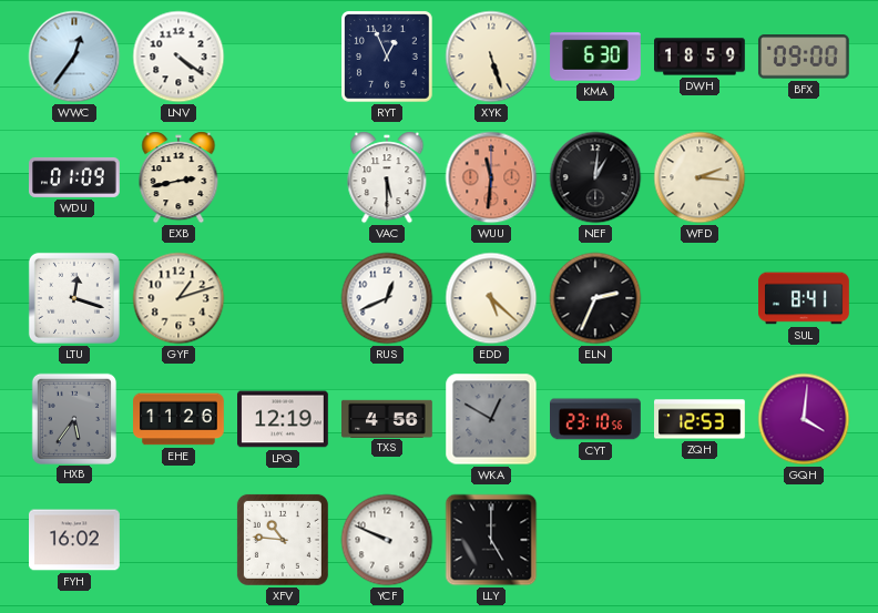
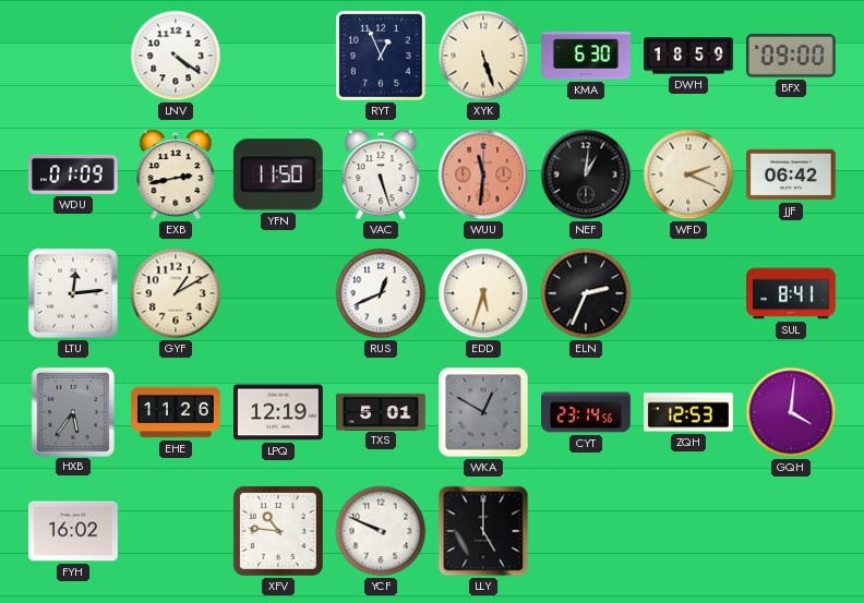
WWC: 12:36 -> none
YFN: none -> 11:50
VAC: 5:30 -> 5:27
WFD: 2:16 -> 2:19
JJF: none -> 06:42
LTU: 12:18 -> 12:14
GYF: 1:12 -> 1:10
EDD: 5:22 -> 5:33
TXS: 4:56 -> 5:01
CYT: 23:10 -> 23:14
